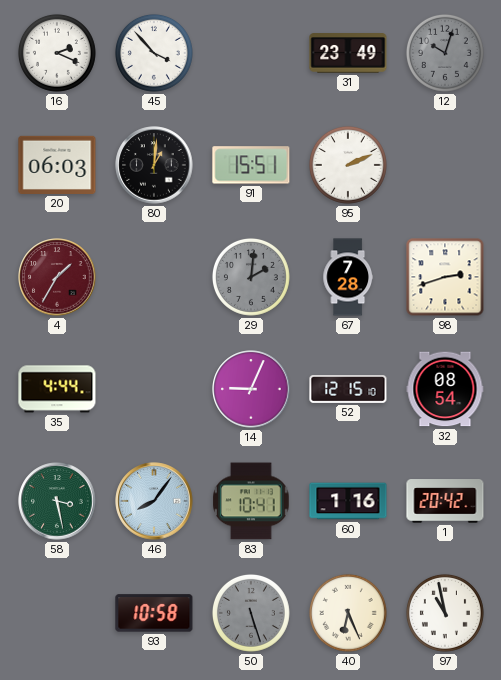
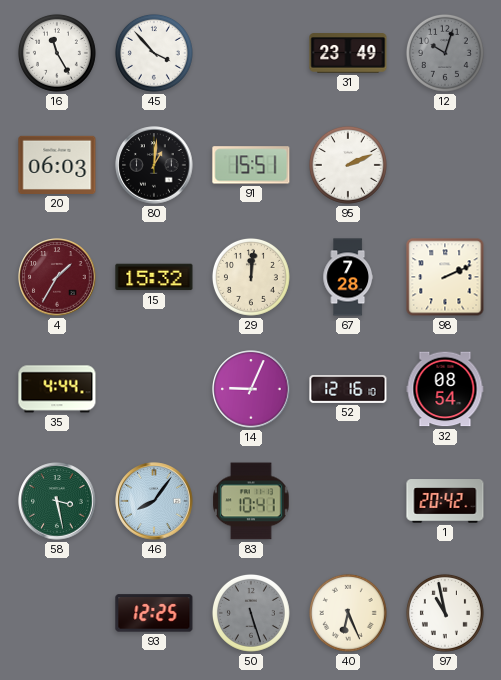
16: 2:19 -> 11:25
15: none -> 15:32
29: 2:01 -> 12:01
29 dial: grey -> cream
98: 2:42 -> 2:11
52: 12:15 -> 12:16
60: 1:16 -> none
93: 10:58 -> 12:25
